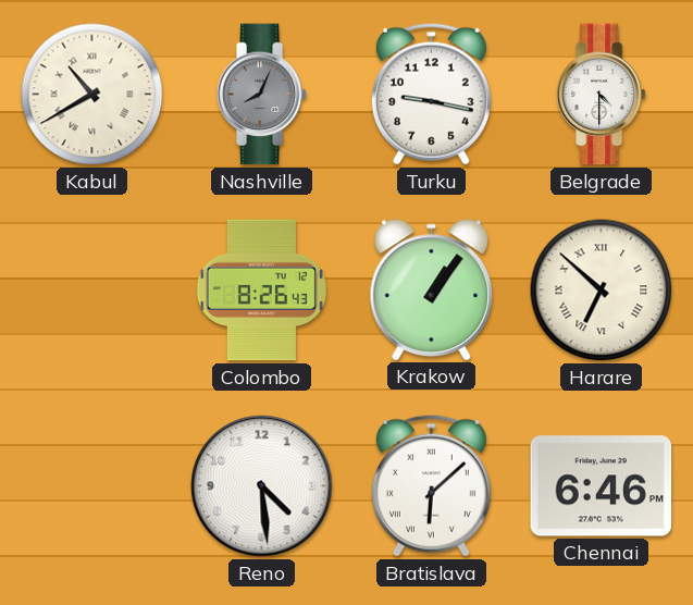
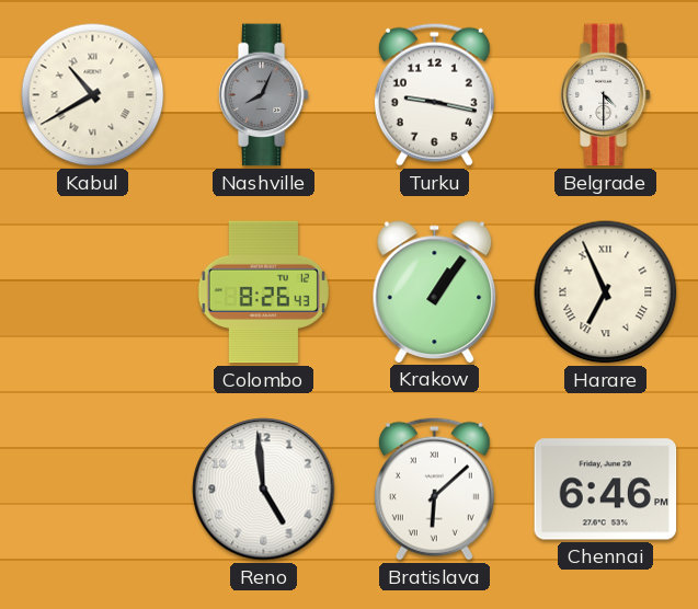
Harare: 6:52 -> 6:56
Reno: 4:29 -> 4:59
